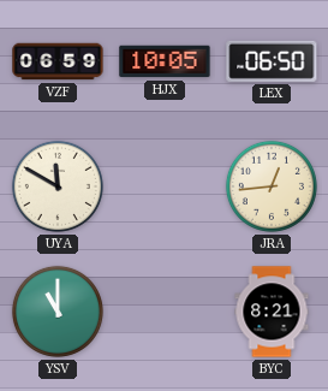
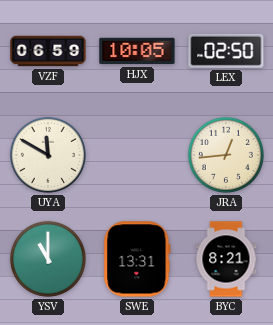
LEX: 06:50 -> 02:50
SWE: none -> 13:31
